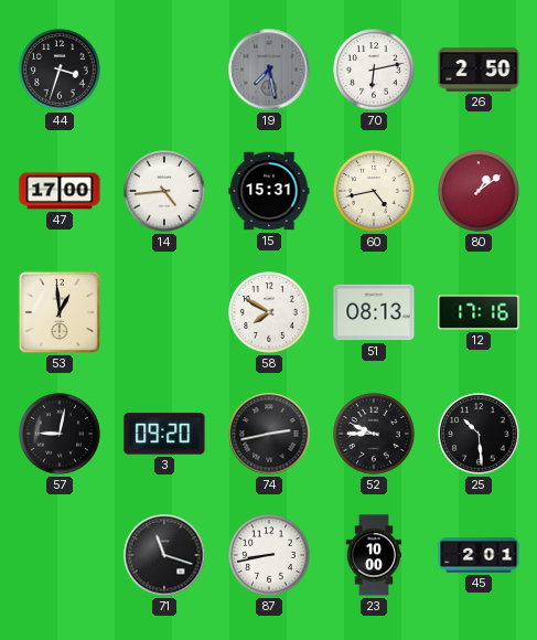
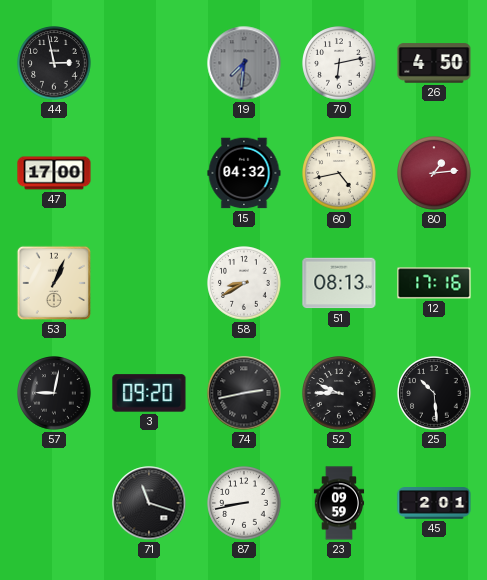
44: 3:33 -> 2:58
19: 7:28 -> 7:31
26: 2:50 -> 4:50
14: 4:44 -> none
15: 15:31 -> 04:32
80: 1:09 -> 1:14
53: 12:59 -> 1:04
58: 7:50 -> 8:40
23: 10:00 -> 09:59
